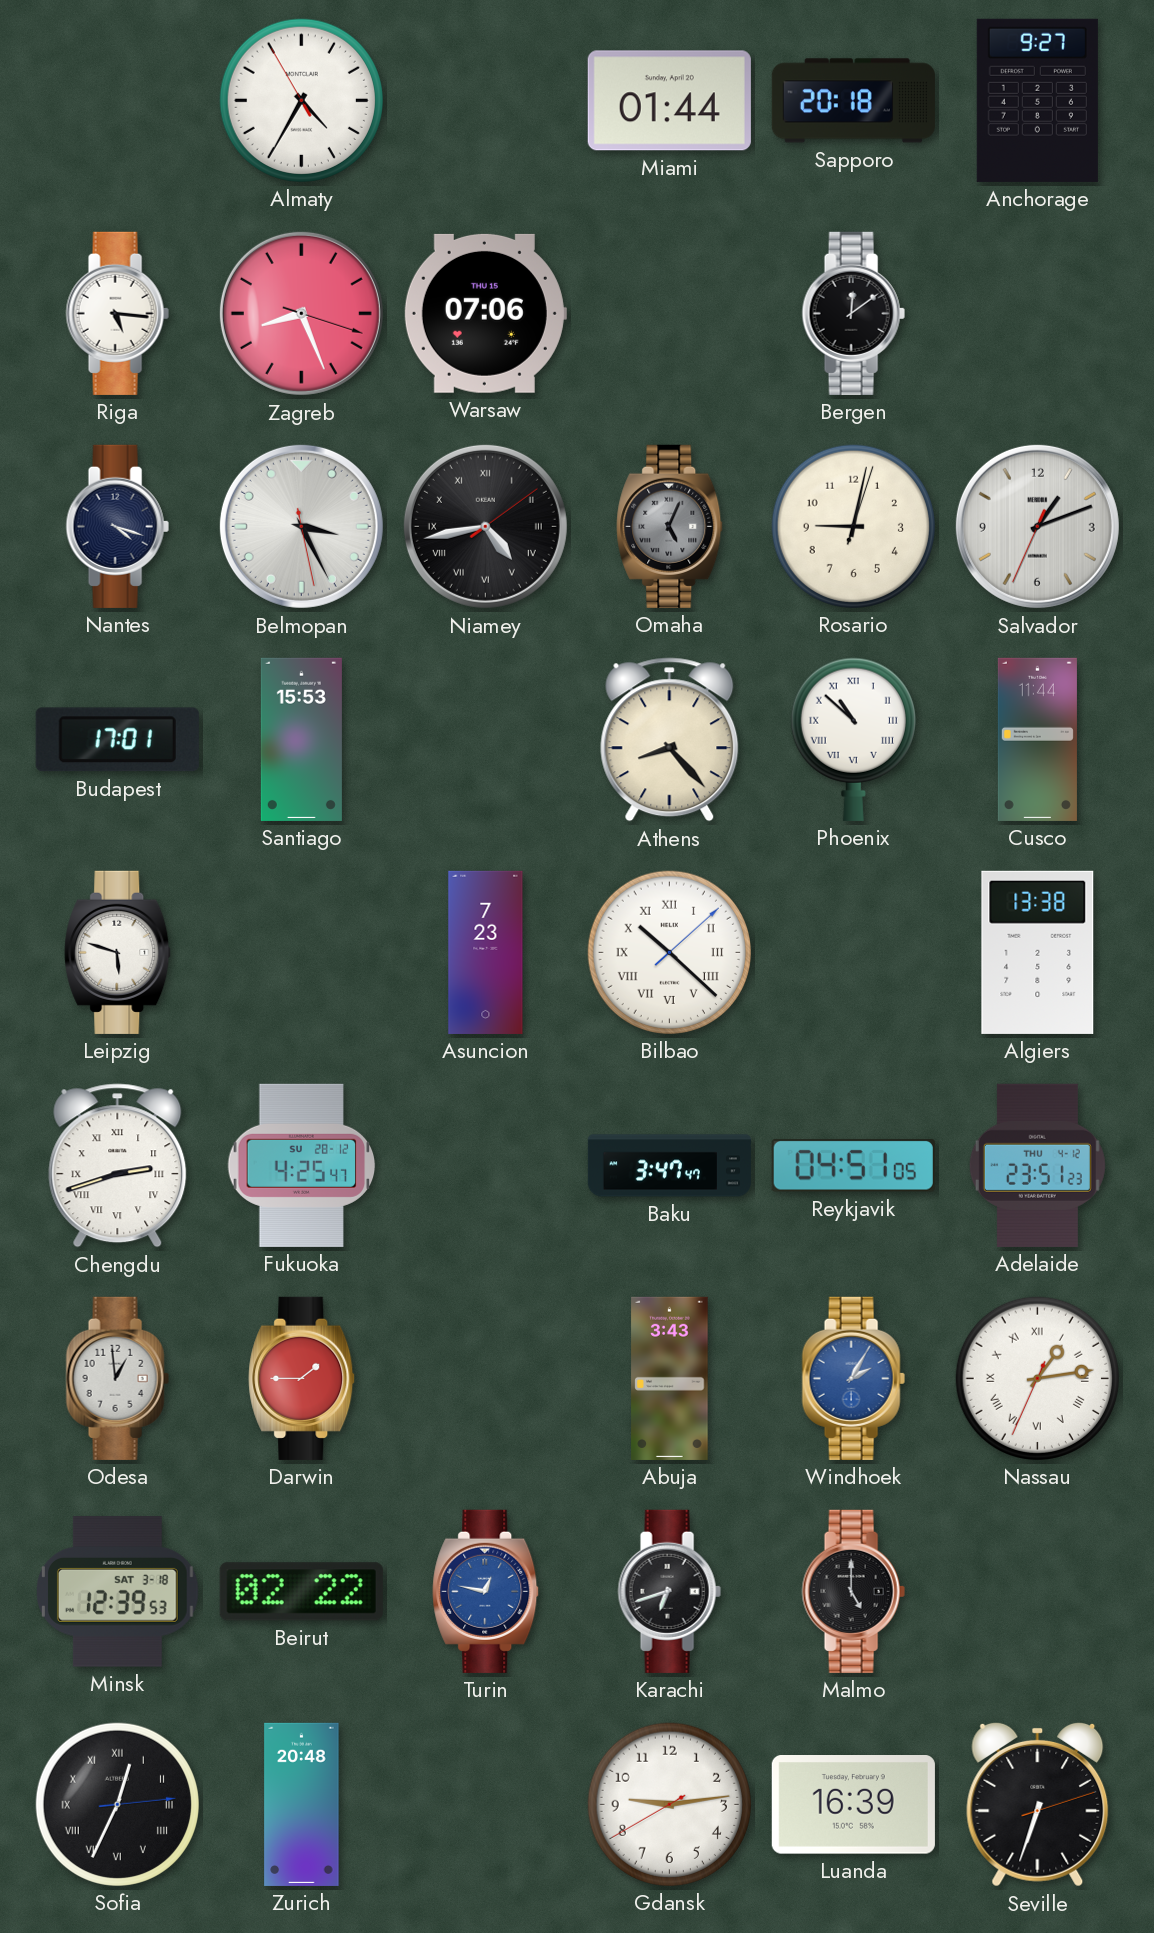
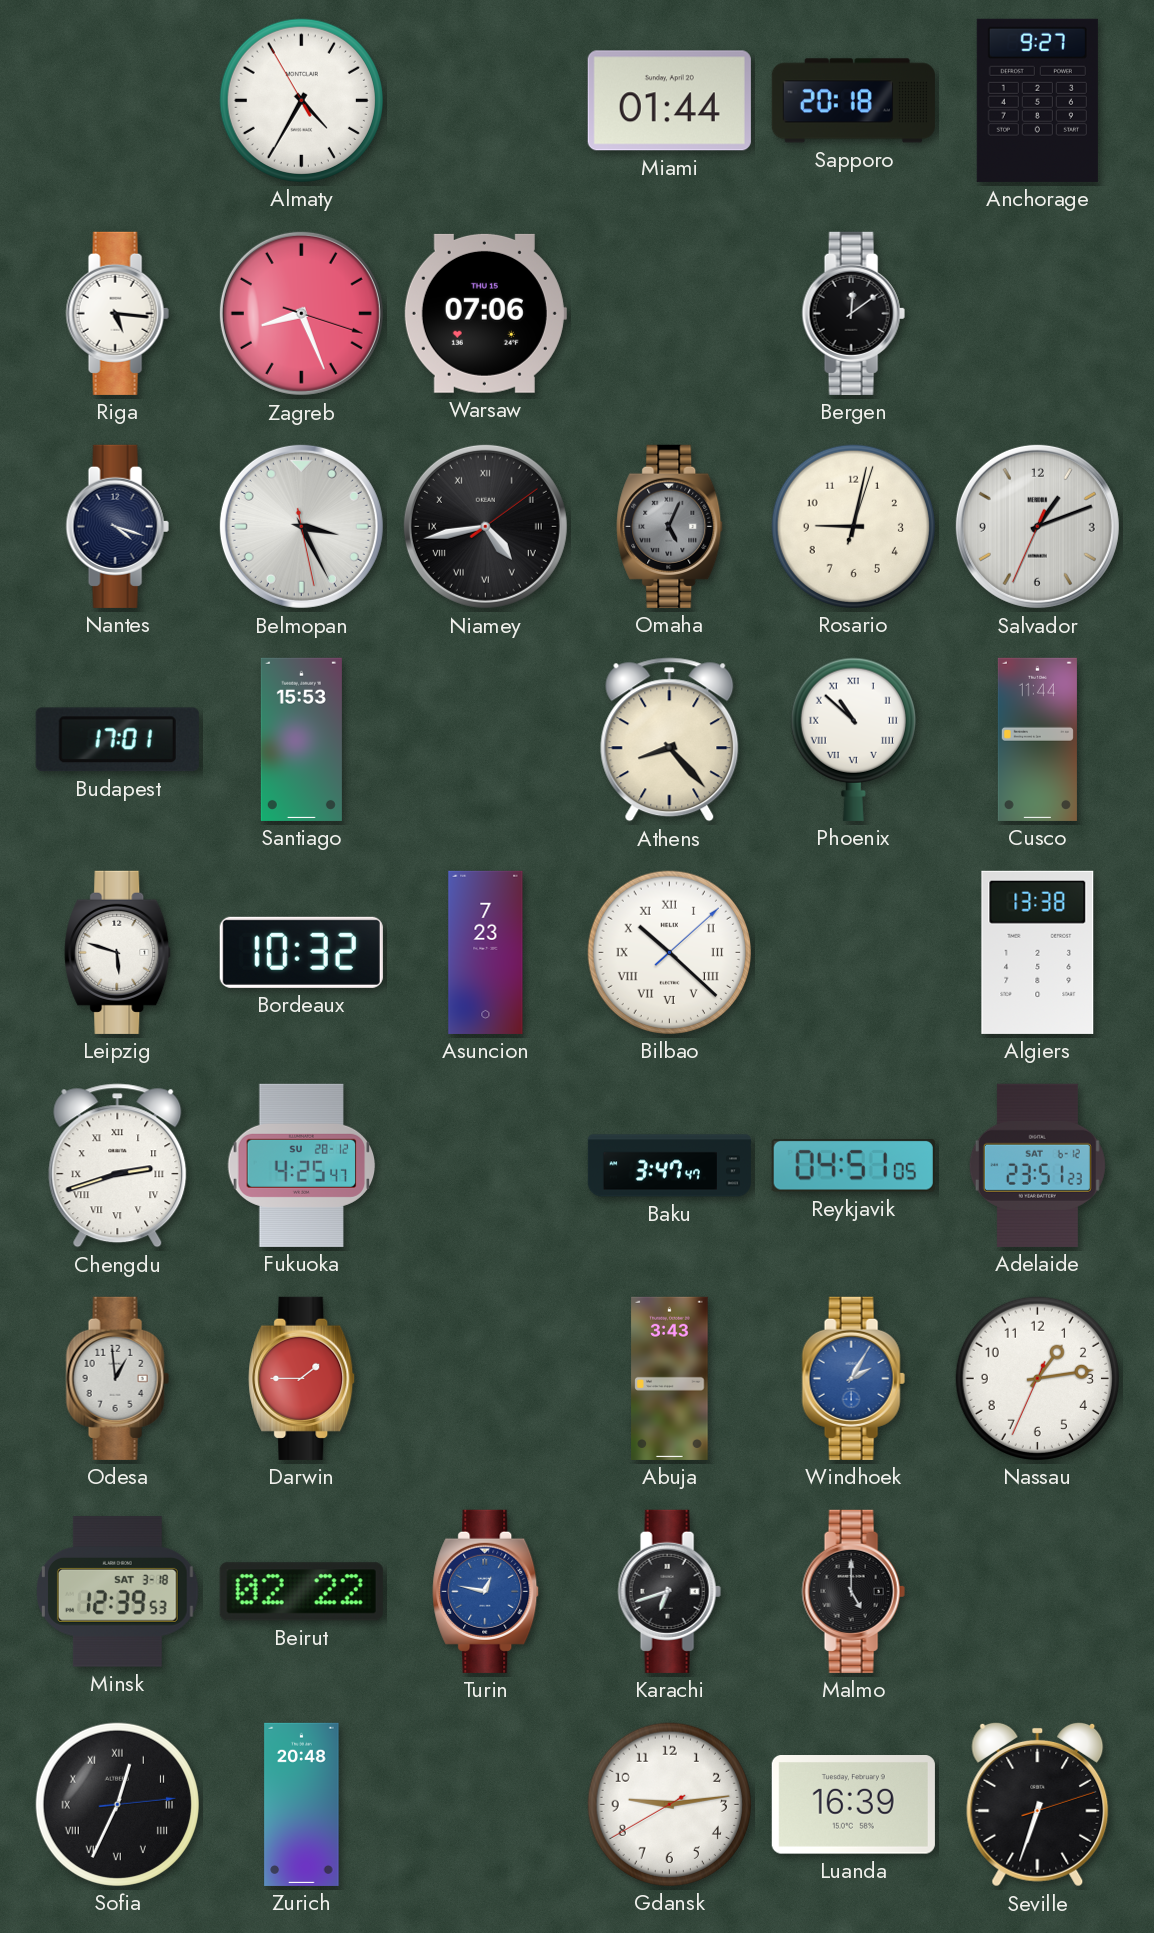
Bordeaux: none -> 10:32
Adelaide date: THU 4-12 -> SAT 6-12
Nassau numerals: Roman -> Arabic
